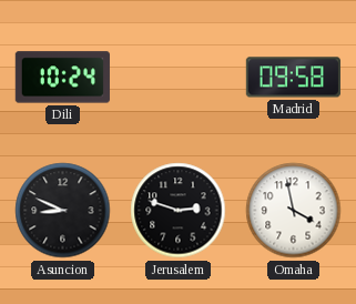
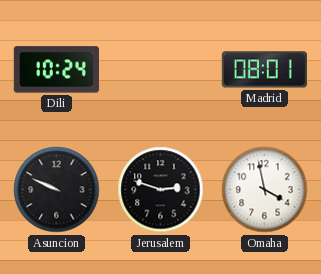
Madrid: 09:58 -> 08:01
Asuncion: 8:49 -> 9:49
